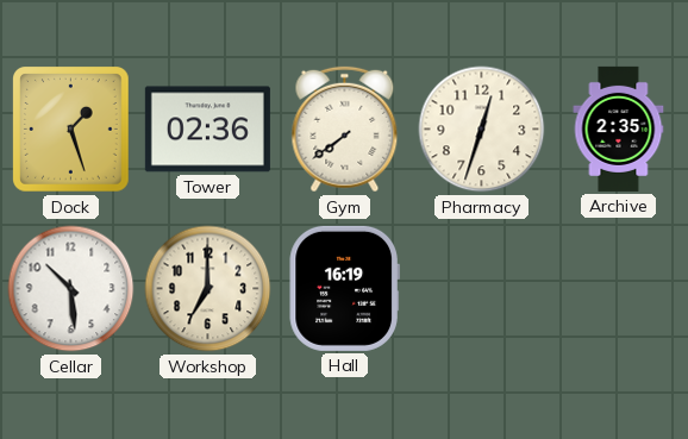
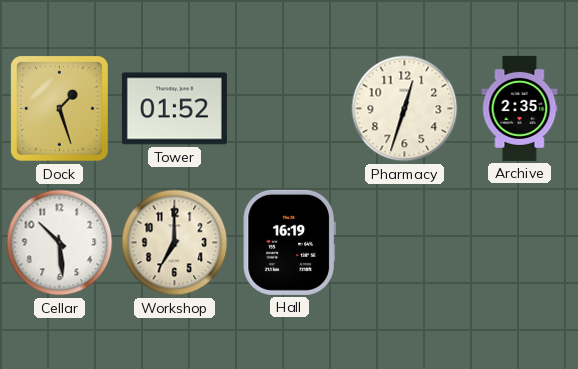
Tower: 02:36 -> 01:52
Gym: 7:39 -> none
